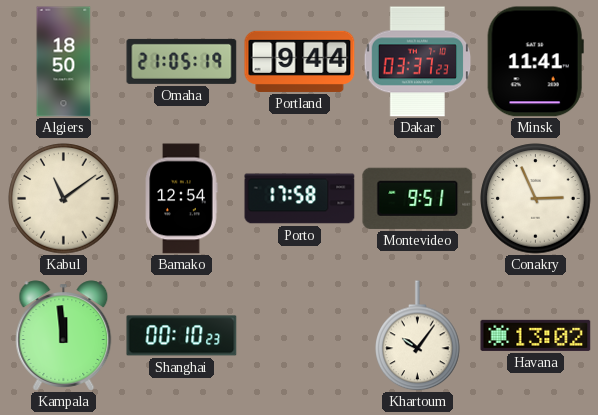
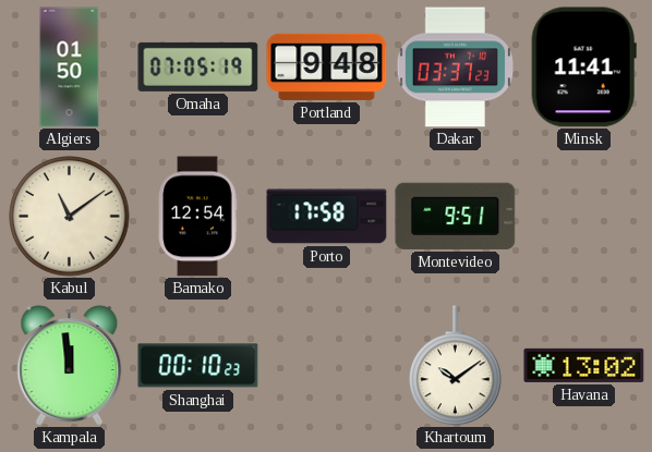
Algiers: 18:50 -> 01:50
Omaha: 21:05 -> 07:05
Portland: 9:44 -> 9:48
Conakry: 2:56 -> none
Khartoum: 10:06 -> 10:09
